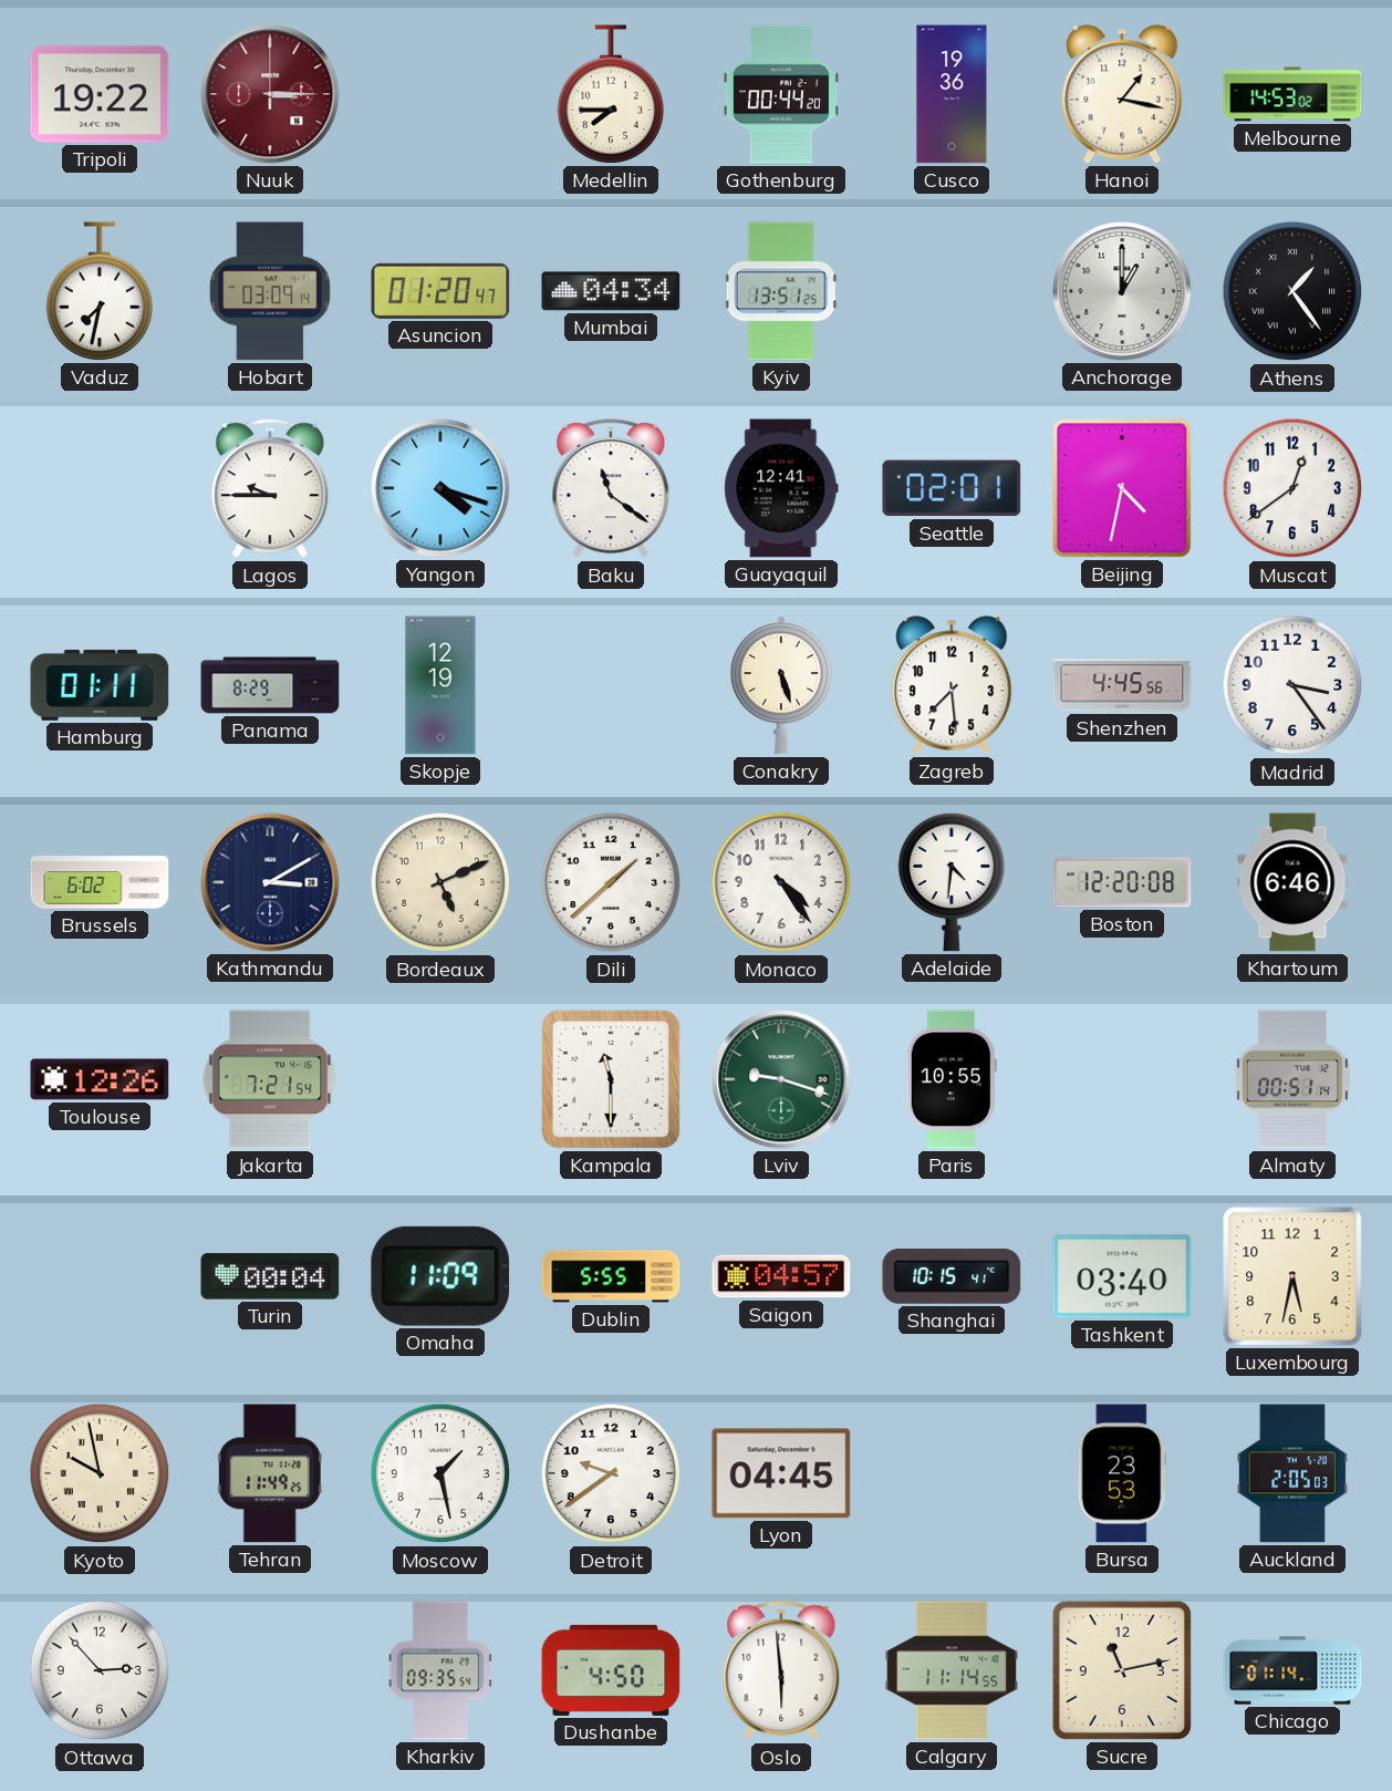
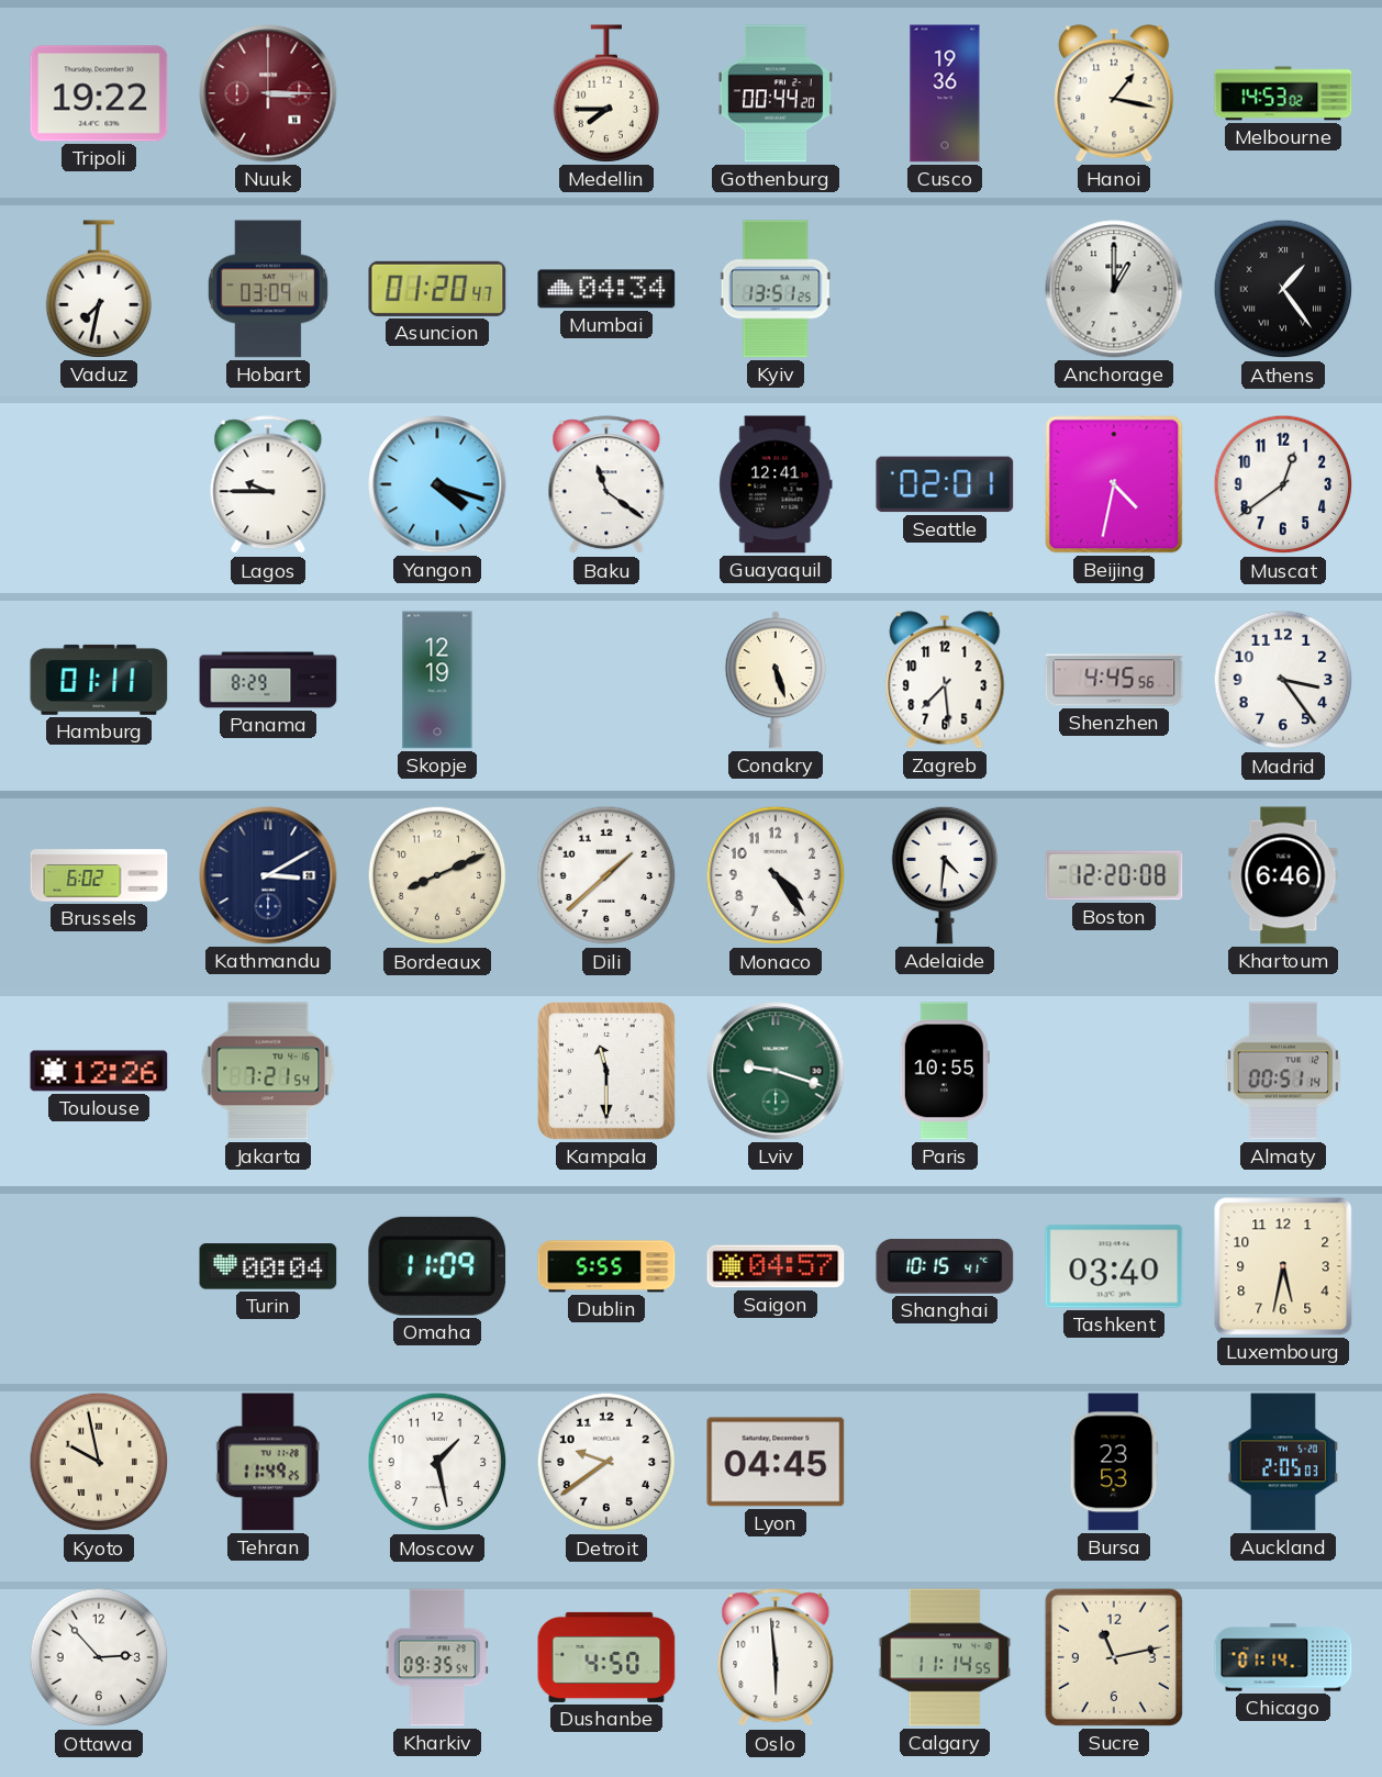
Bordeaux: 5:11 -> 8:11
